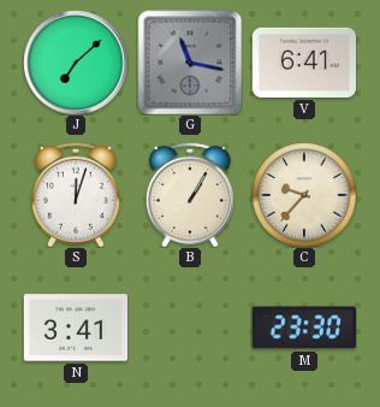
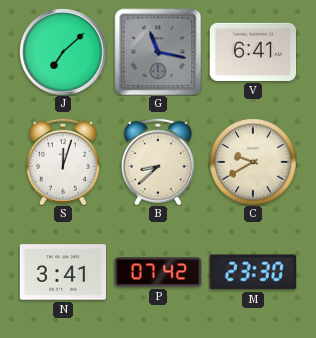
B: 1:05 -> 8:38
C: 9:37 -> 9:40
P: none -> 07:42
